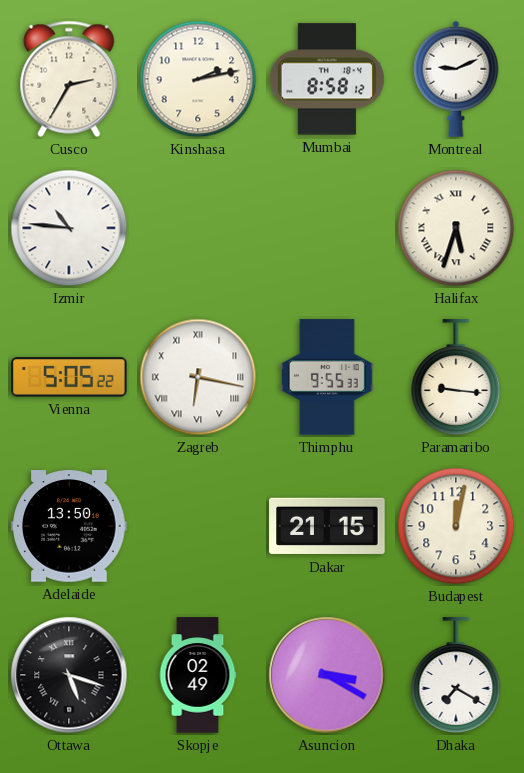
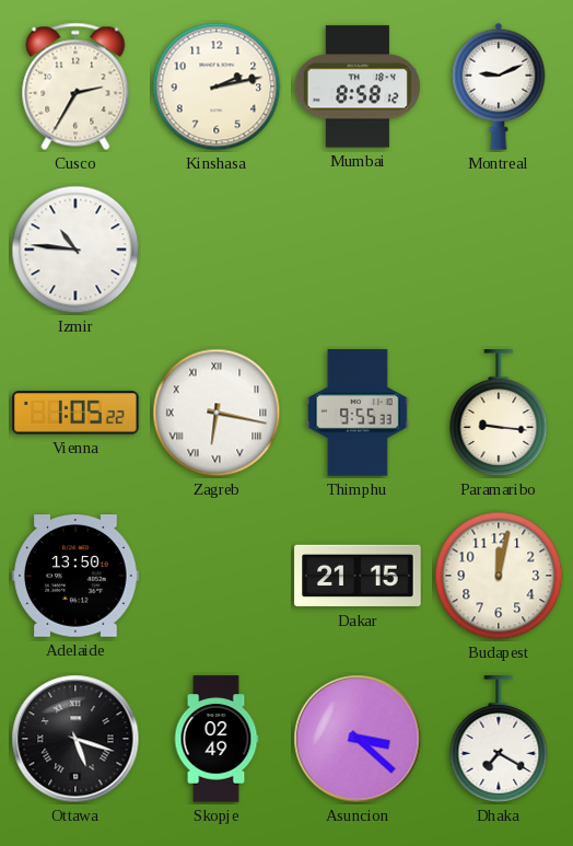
Halifax: 5:33 -> none
Vienna: 5:05 -> 1:05
Asuncion: 3:20 -> 3:22
